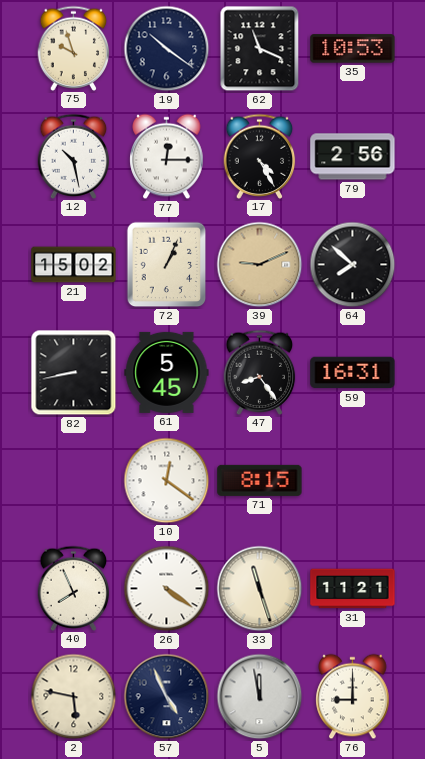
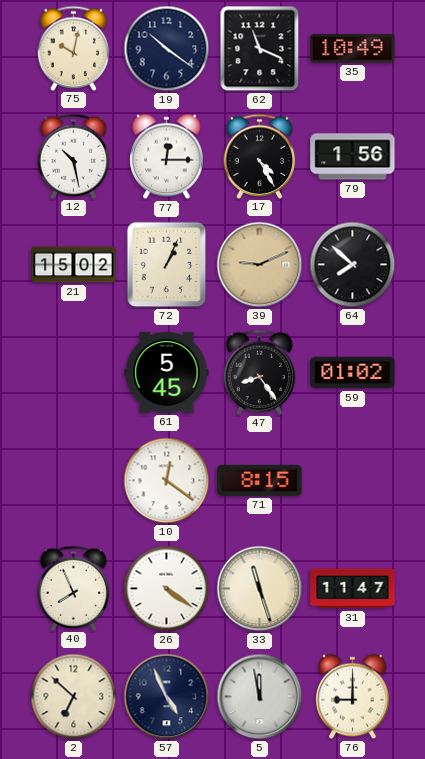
75: 9:57 -> 10:02
35: 10:53 -> 10:49
79: 2:56 -> 1:56
82: 8:43 -> none
59: 16:31 -> 01:02
31: 11:21 -> 11:47
2: 5:47 -> 6:52
